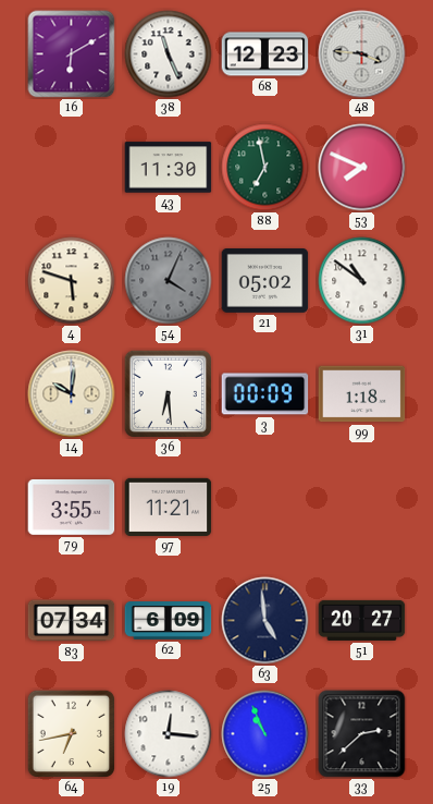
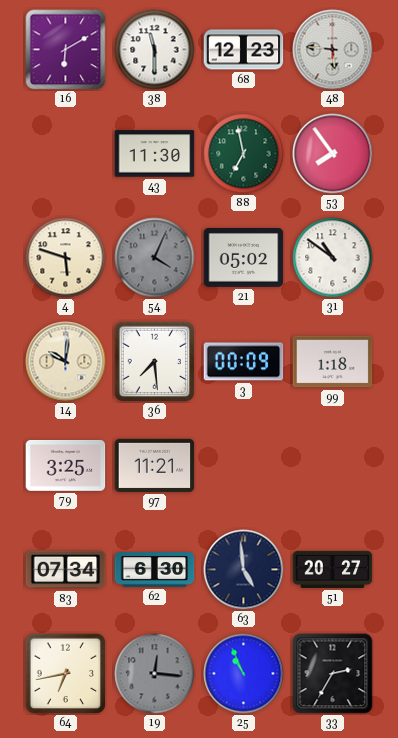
38: 11:26 -> 11:30
48: 3:46 -> 5:46
53: 7:49 -> 7:54
36: 6:29 -> 7:29
79: 3:55 -> 3:25
62: 6:09 -> 6:30
19 dial: white -> grey
33: 2:38 -> 2:35
